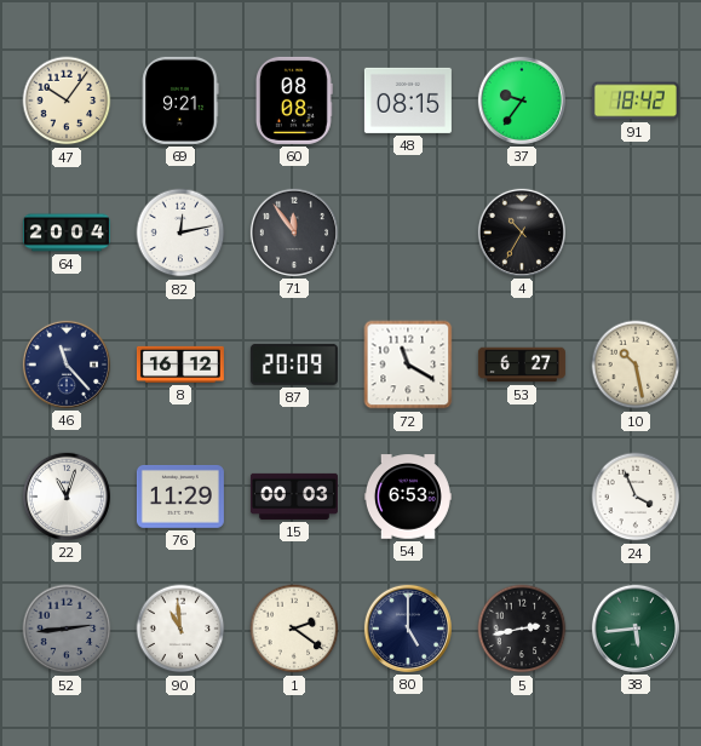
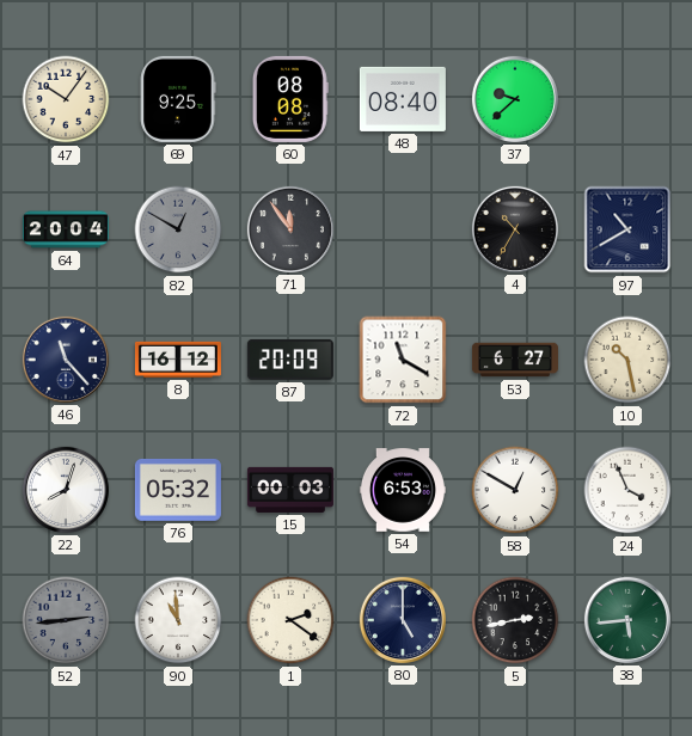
69: 9:21 -> 9:25
48: 08:15 -> 08:40
37: 9:36 -> 9:38
91: 18:42 -> none
82: 12:13 -> 12:50
82 dial: white -> grey
97: none -> 10:40
22: 11:03 -> 8:03
76: 11:29 -> 05:32
58: none -> 12:50
